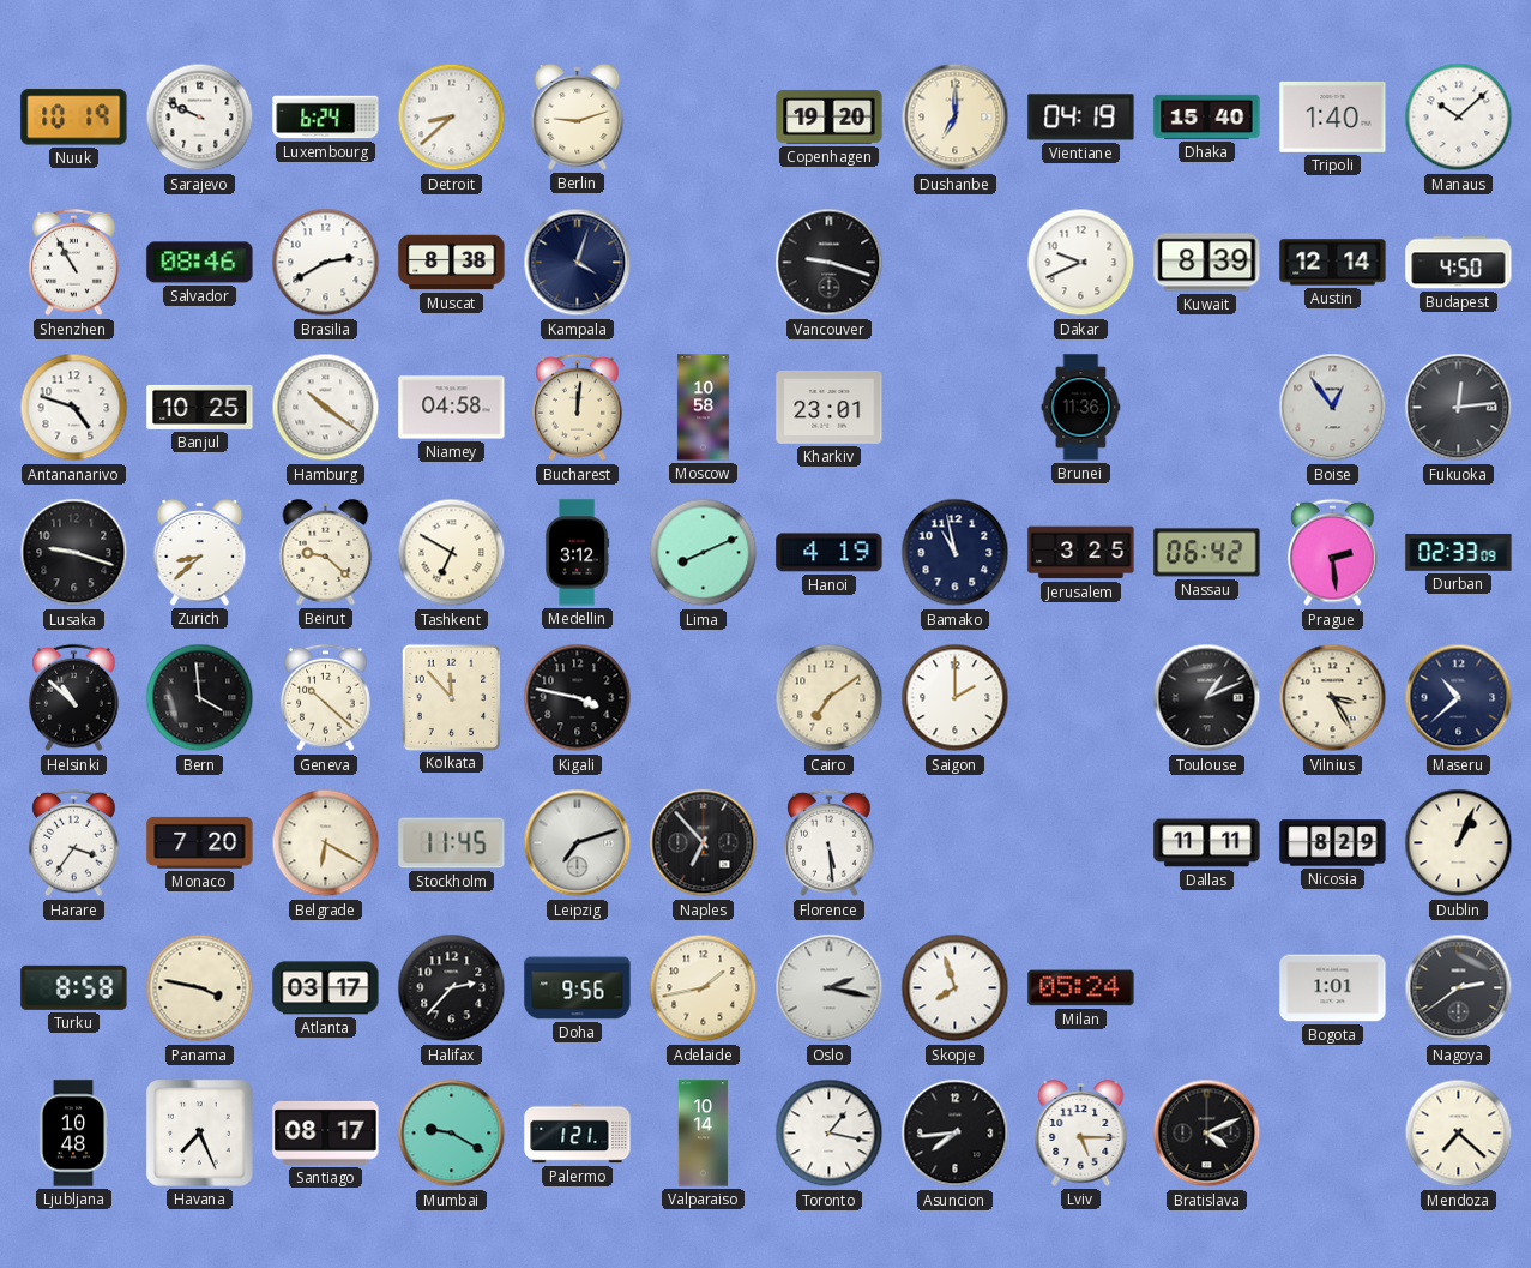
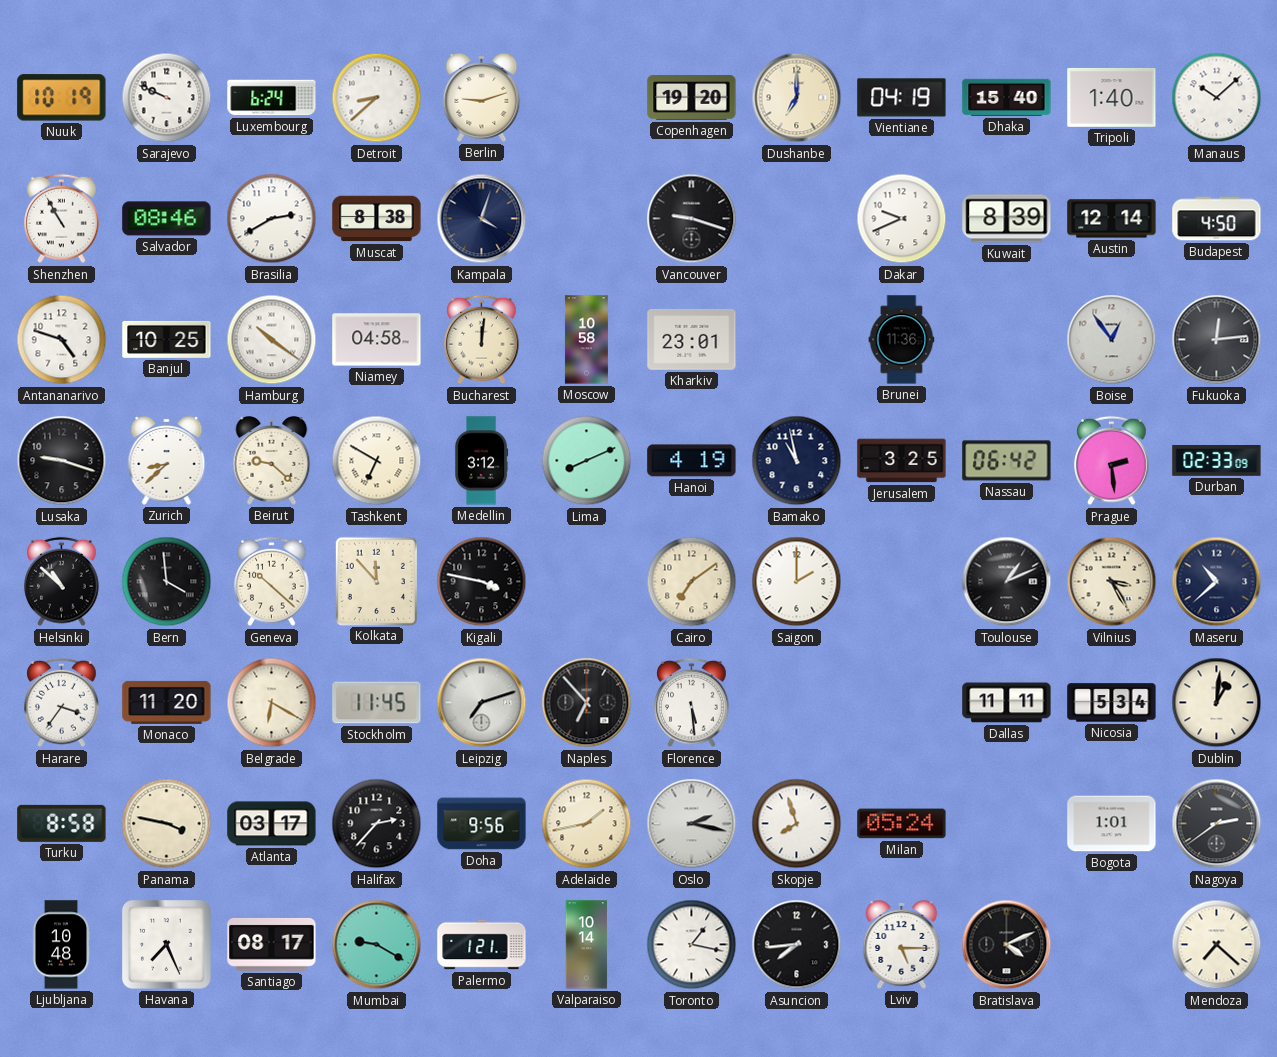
Monaco: 7:20 -> 11:20
Nicosia: 8:29 -> 5:34
Dublin: 1:04 -> 1:01
